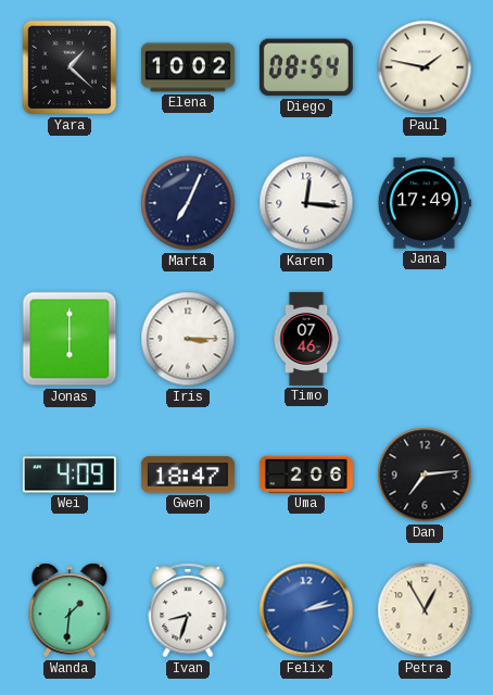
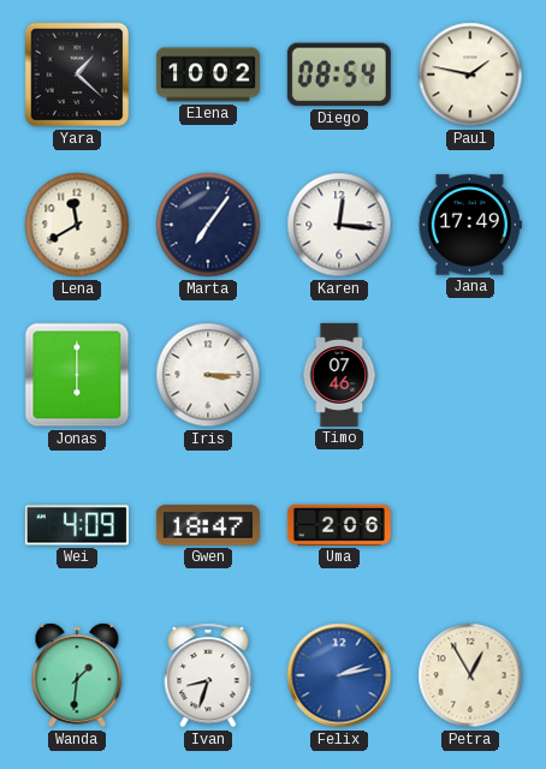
Lena: none -> 11:40
Marta: 7:04 -> 7:06
Dan: 7:14 -> none
